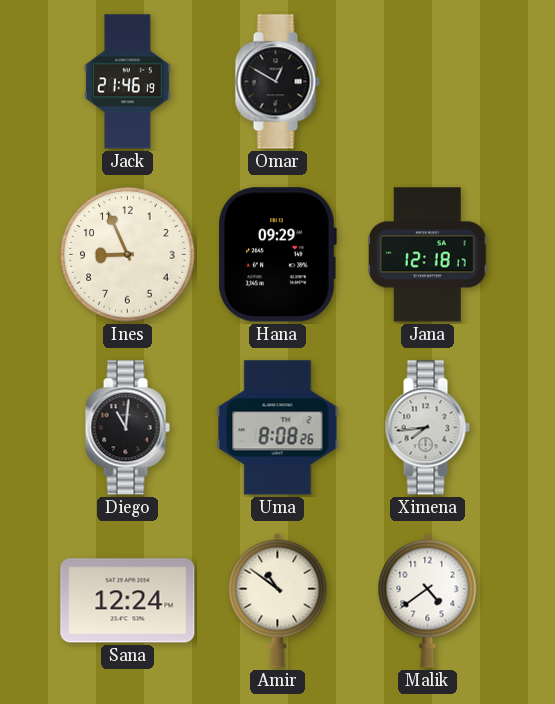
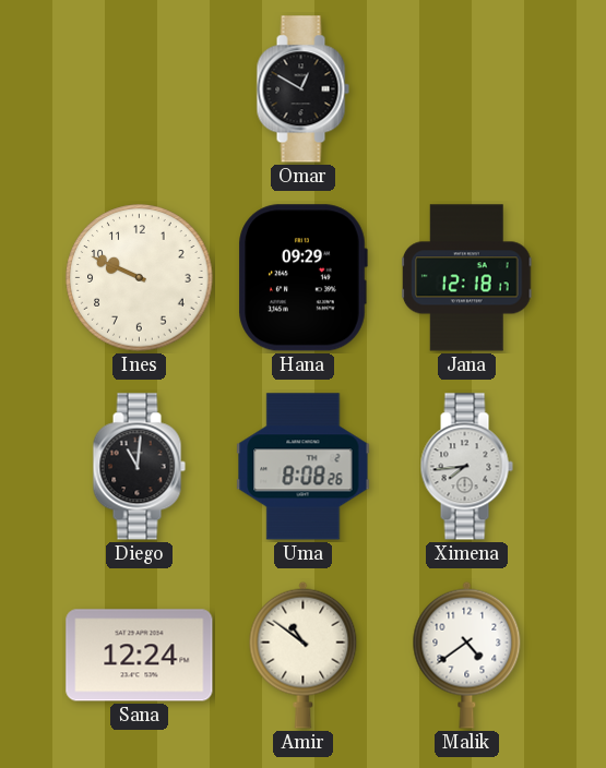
Jack: 21:46 -> none
Ines: 8:56 -> 9:49
